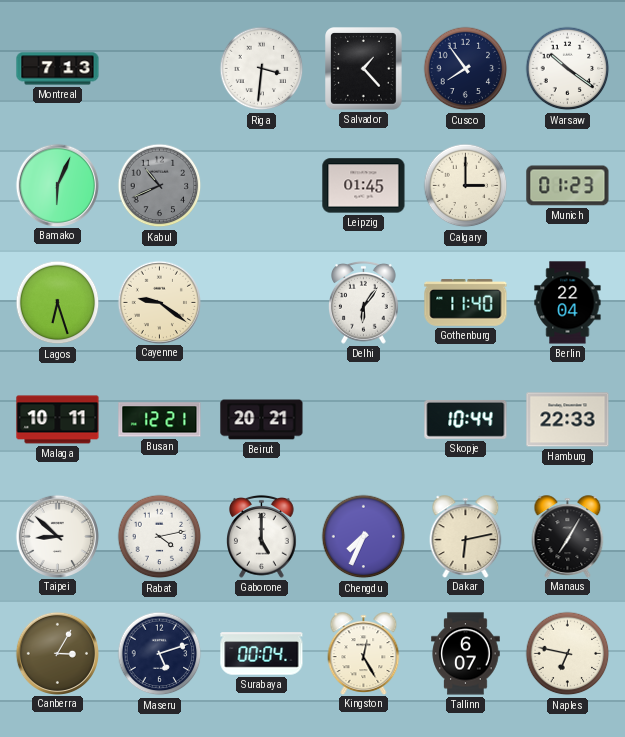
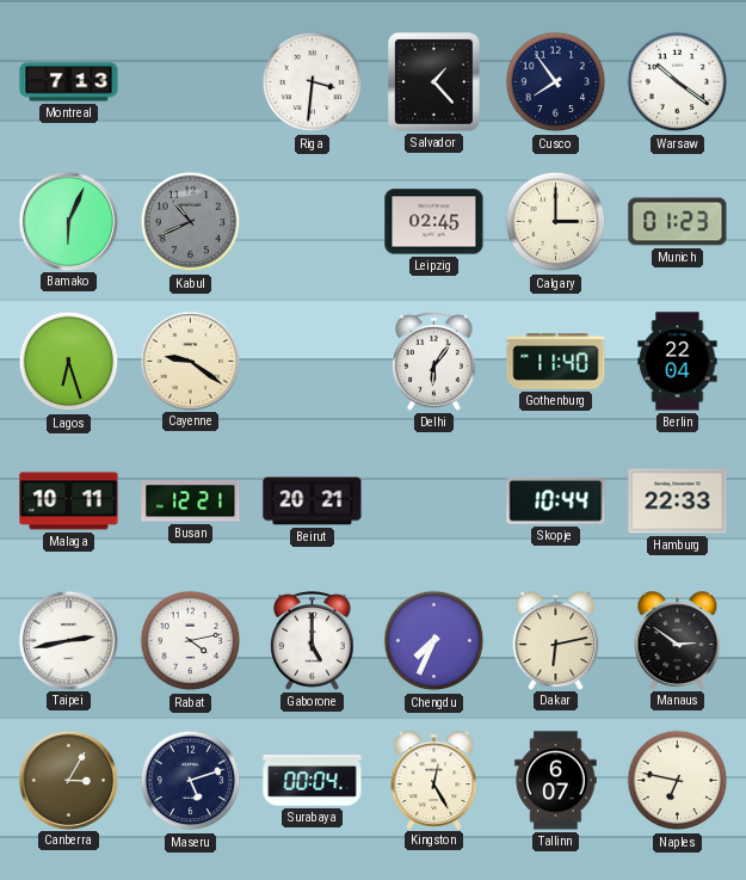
Leipzig: 01:45 -> 02:45
Taipei: 8:52 -> 2:43
Manaus: 7:05 -> 2:51
